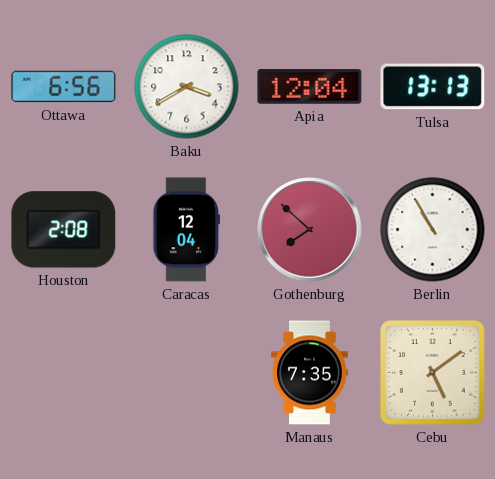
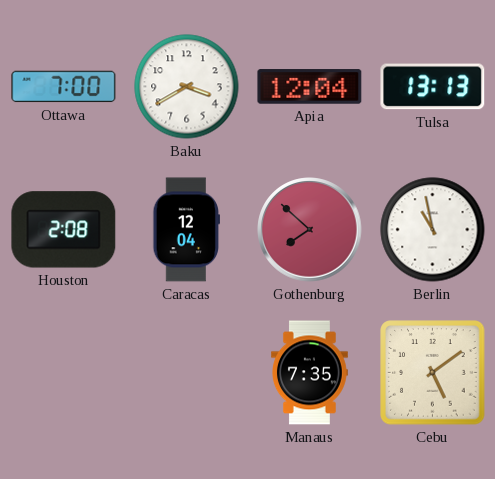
Ottawa: 6:56 -> 7:00
Berlin: 10:55 -> 10:58
